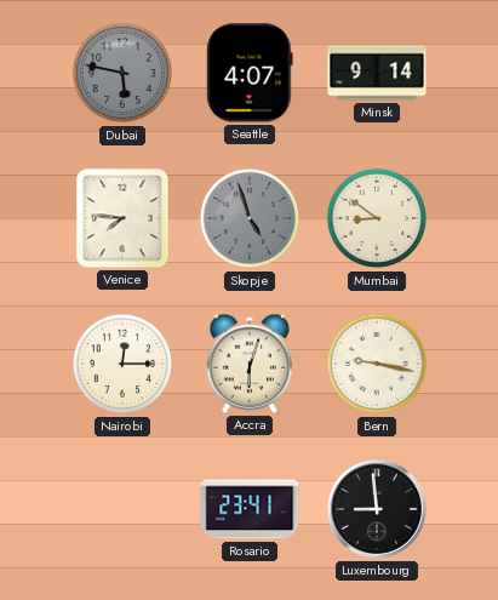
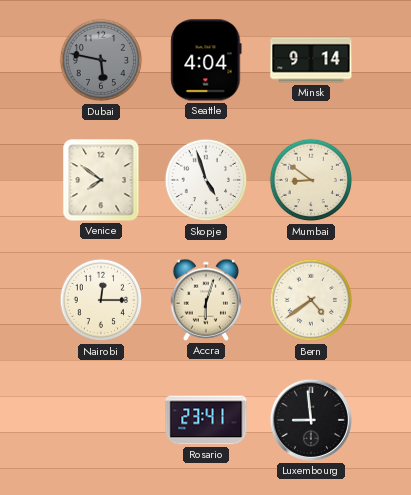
Seattle: 4:07 -> 4:04
Venice: 7:46 -> 7:51
Skopje dial: grey -> white
Bern: 9:17 -> 4:39
